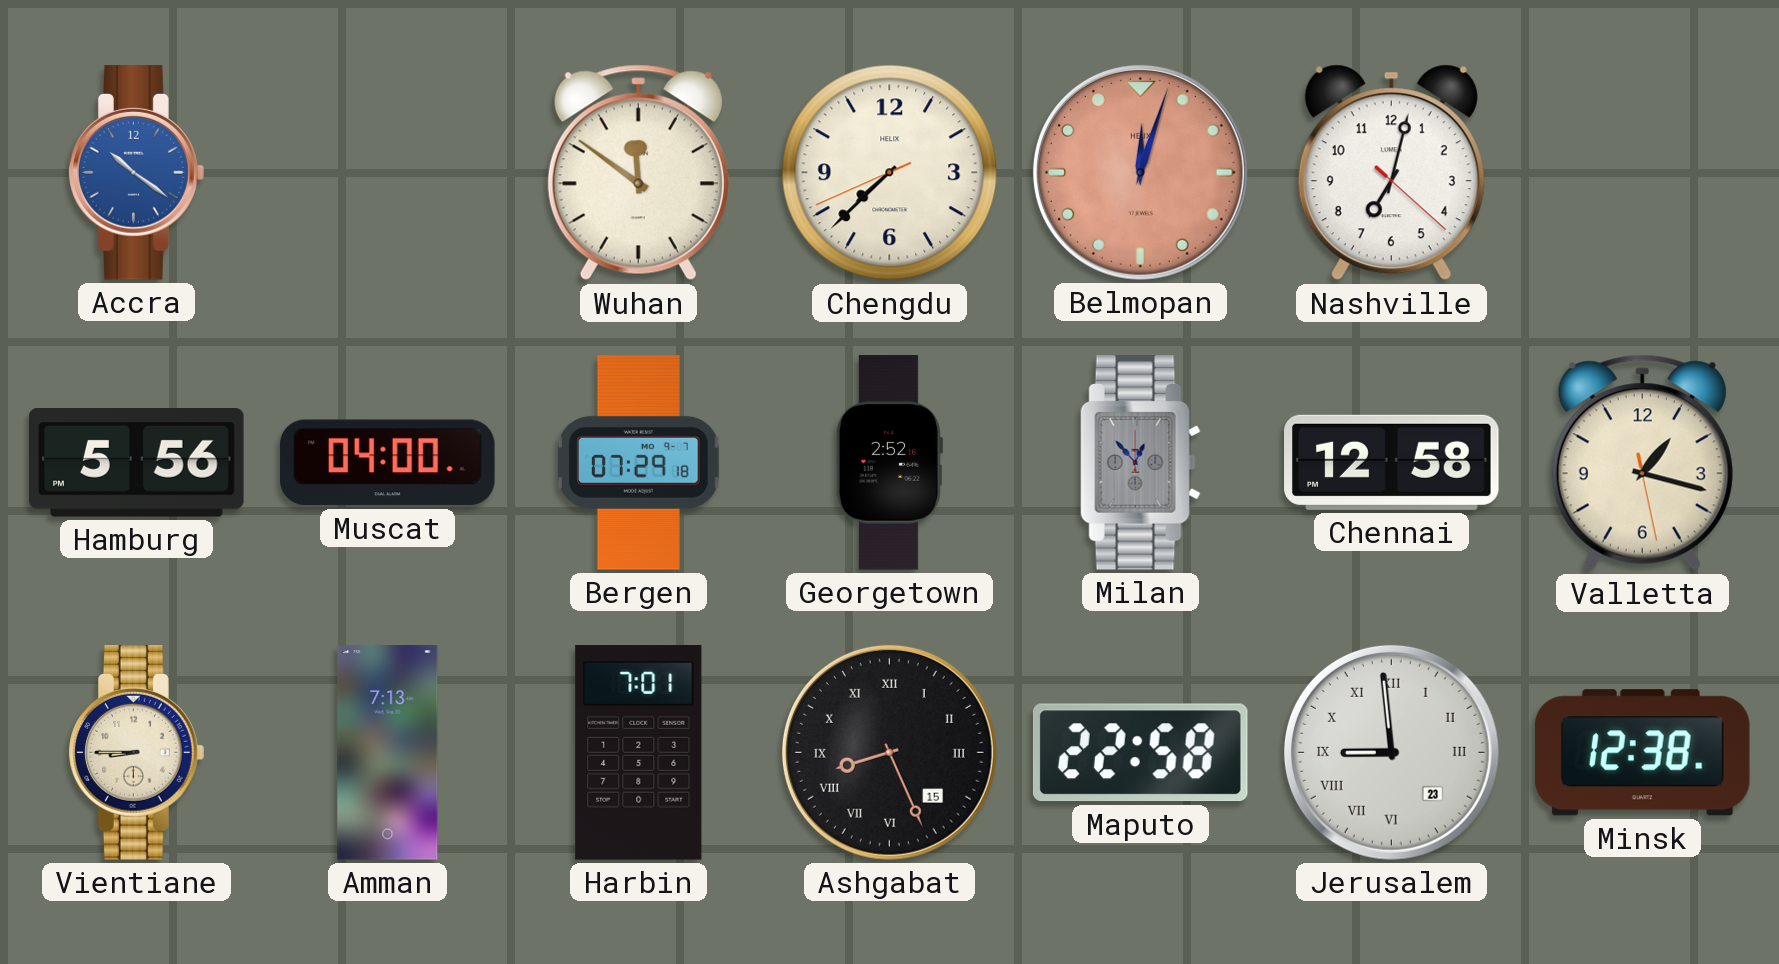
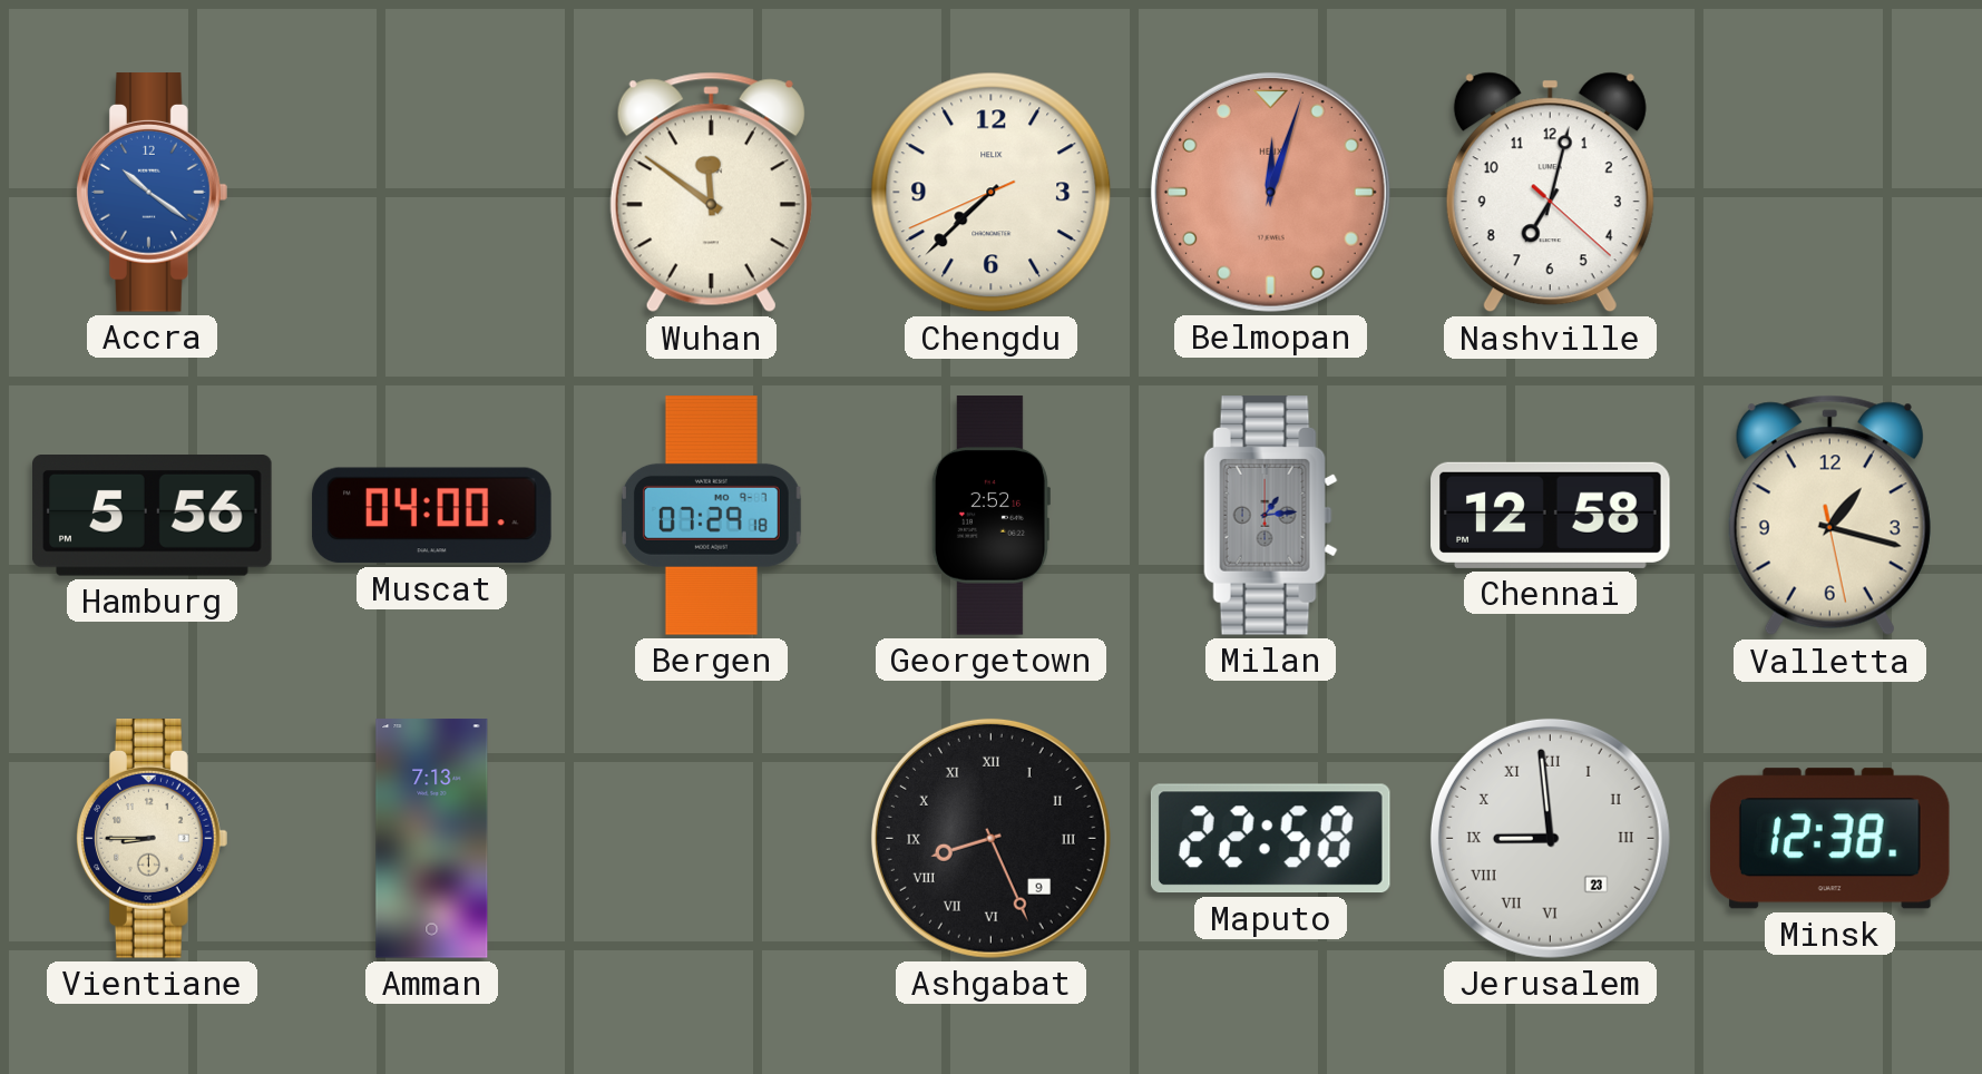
Milan: 12:53 -> 1:14
Harbin: 7:01 -> none
Ashgabat date: 15 -> 9
